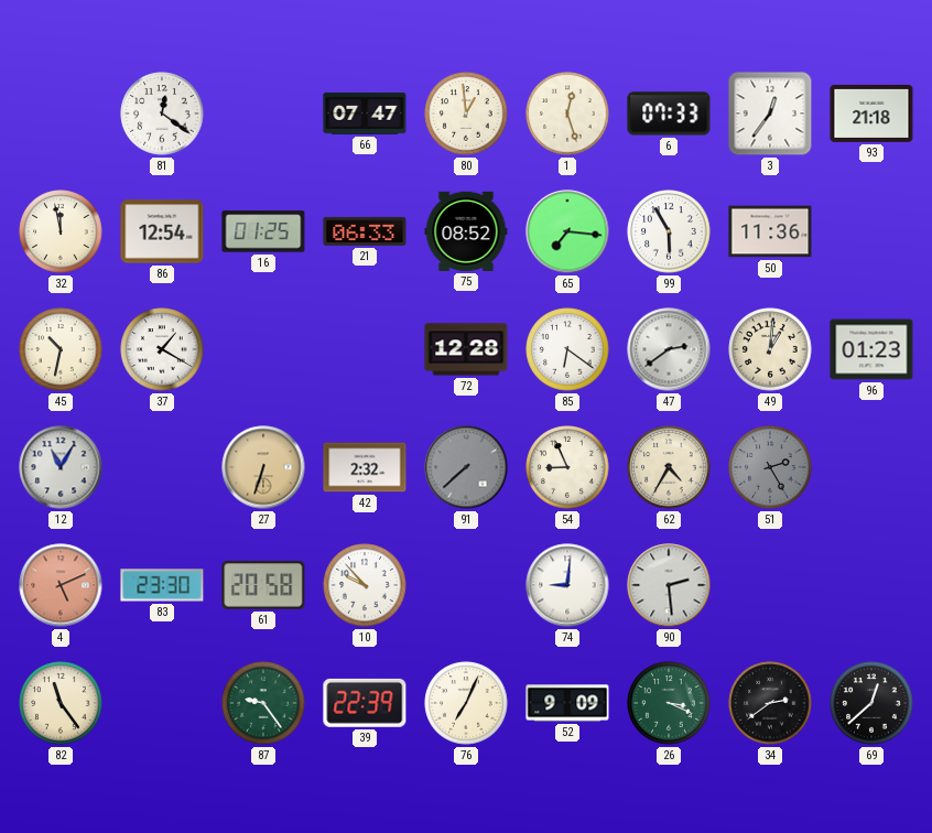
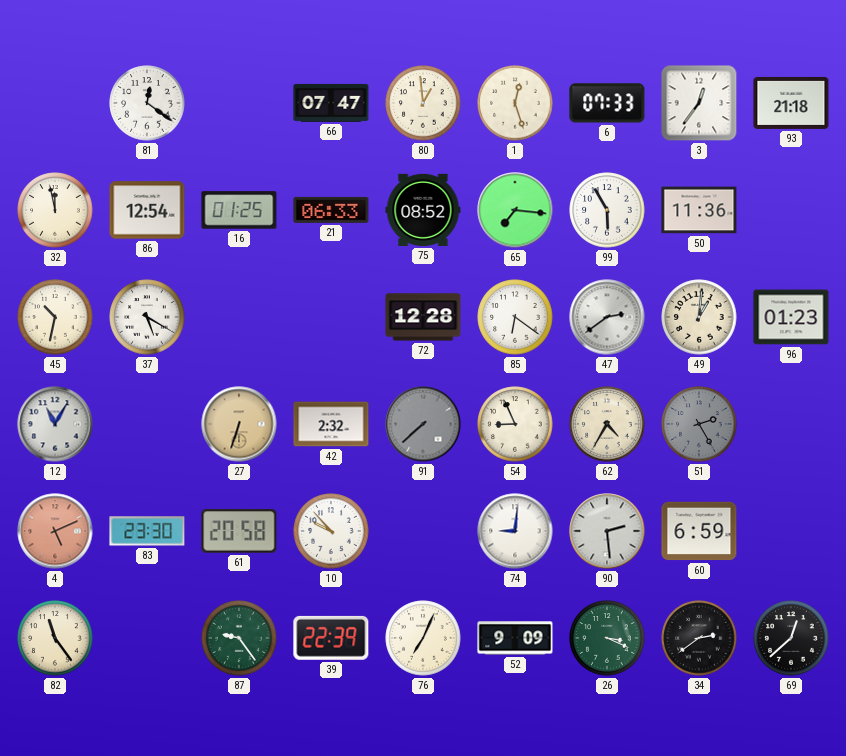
37: 1:20 -> 5:20
60: none -> 6:59
